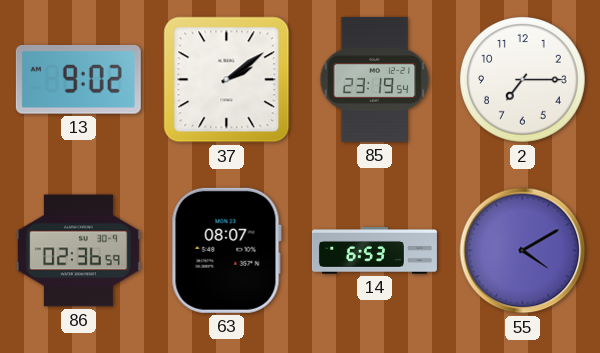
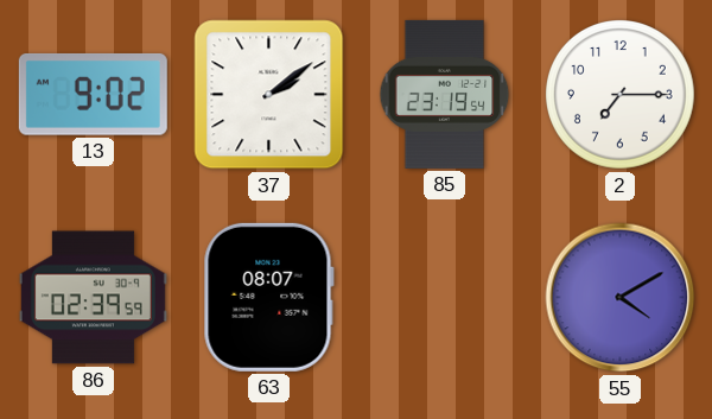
86: 02:36 -> 02:39
14: 6:53 -> none
